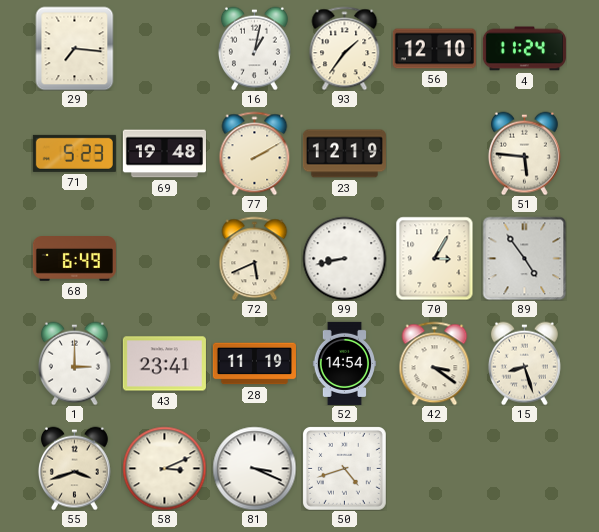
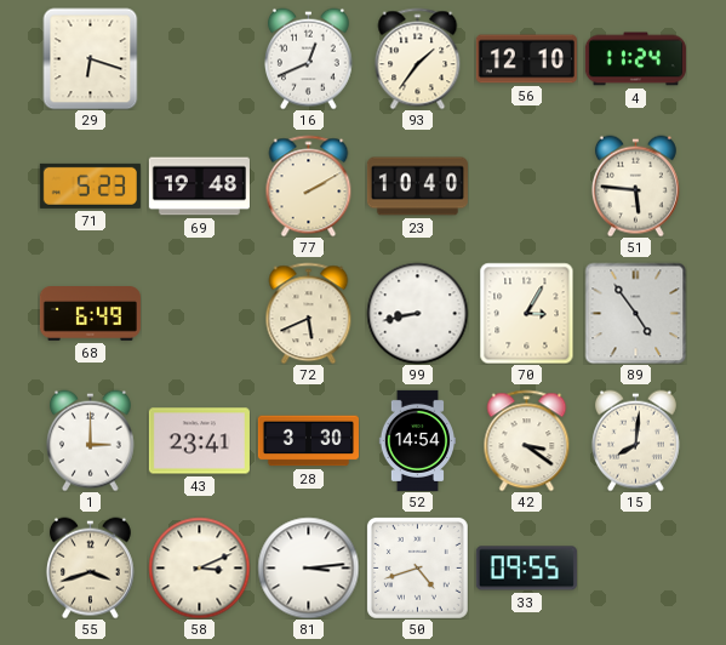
29: 7:16 -> 6:18
16: 1:02 -> 12:41
23: 12:19 -> 10:40
28: 11:19 -> 3:30
15: 8:27 -> 8:01
81: 3:19 -> 3:14
33: none -> 09:55
